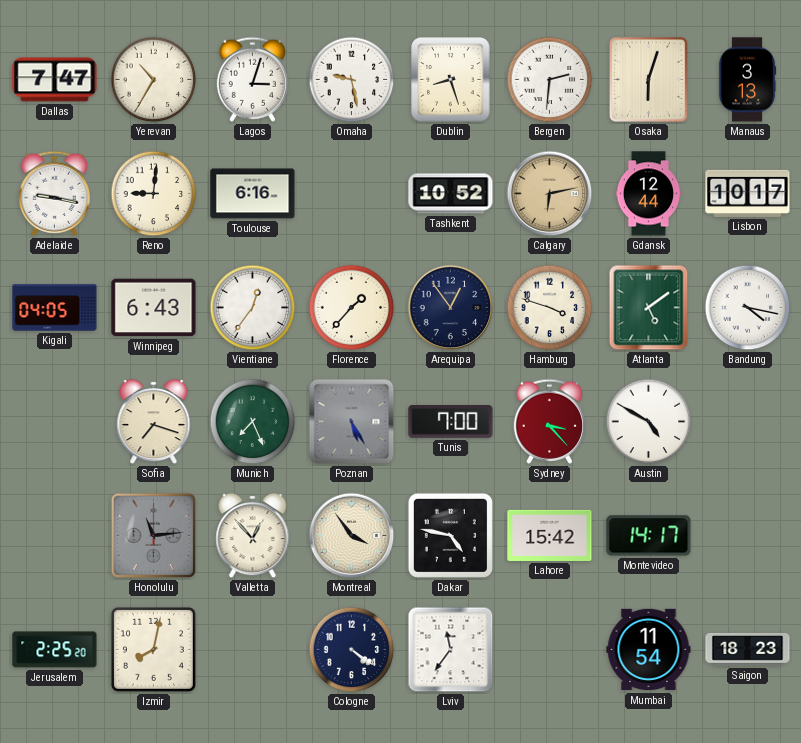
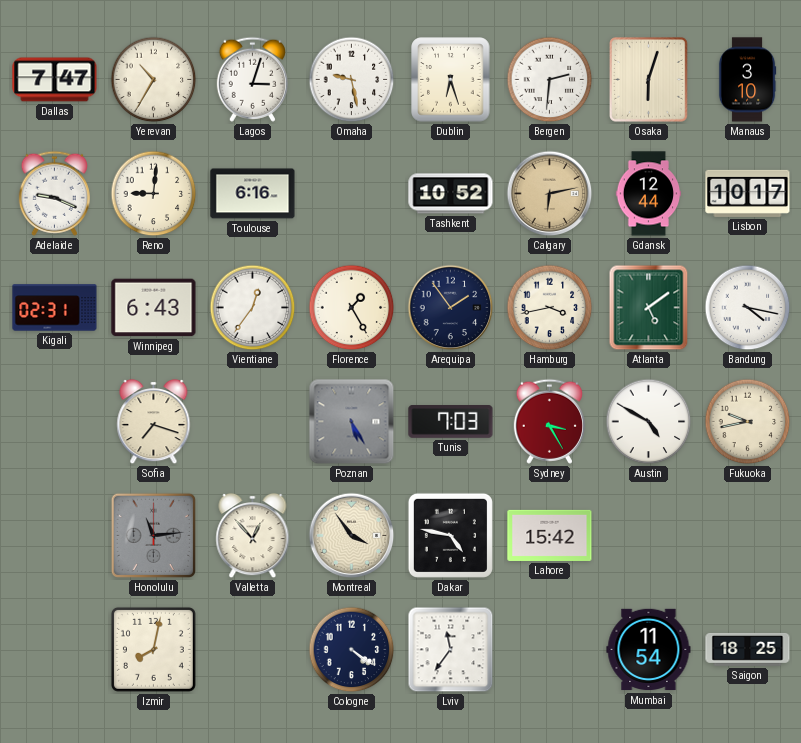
Dublin: 8:27 -> 6:27
Manaus: 3:13 -> 3:10
Adelaide: 9:17 -> 9:19
Kigali: 04:05 -> 02:31
Florence: 1:37 -> 1:25
Arequipa: 12:54 -> 1:54
Hamburg: 3:48 -> 3:43
Munich: 7:26 -> none
Tunis: 7:00 -> 7:03
Sydney: 3:23 -> 3:25
Fukuoka: none -> 9:43
Montevideo: 14:17 -> none
Jerusalem: 2:25 -> none
Saigon: 18:23 -> 18:25
